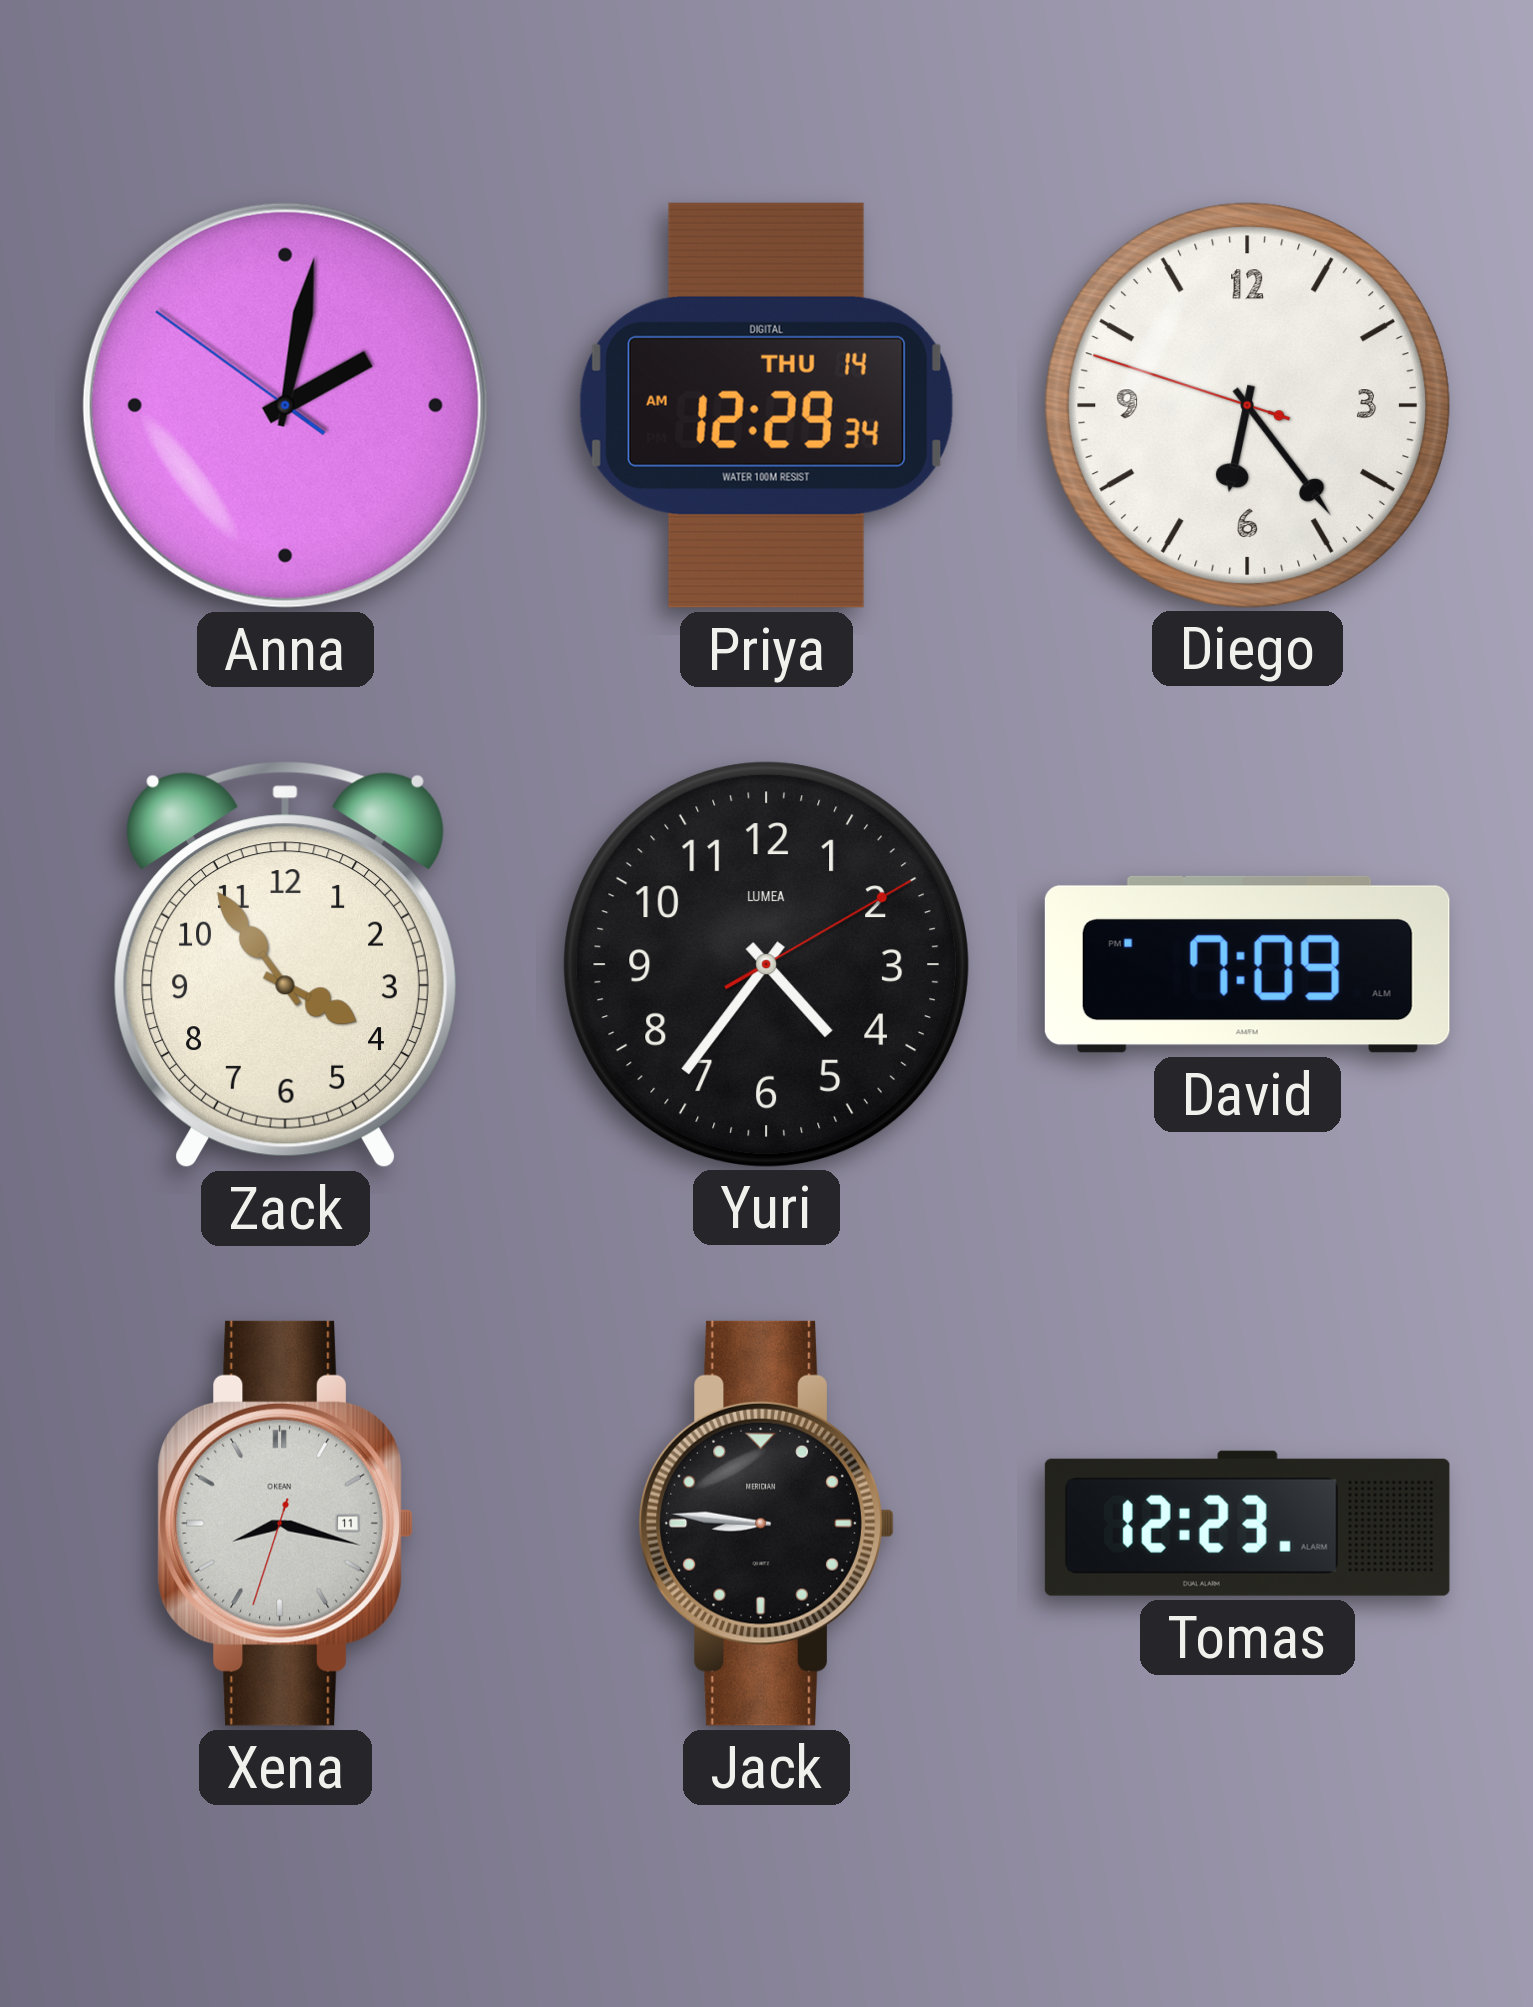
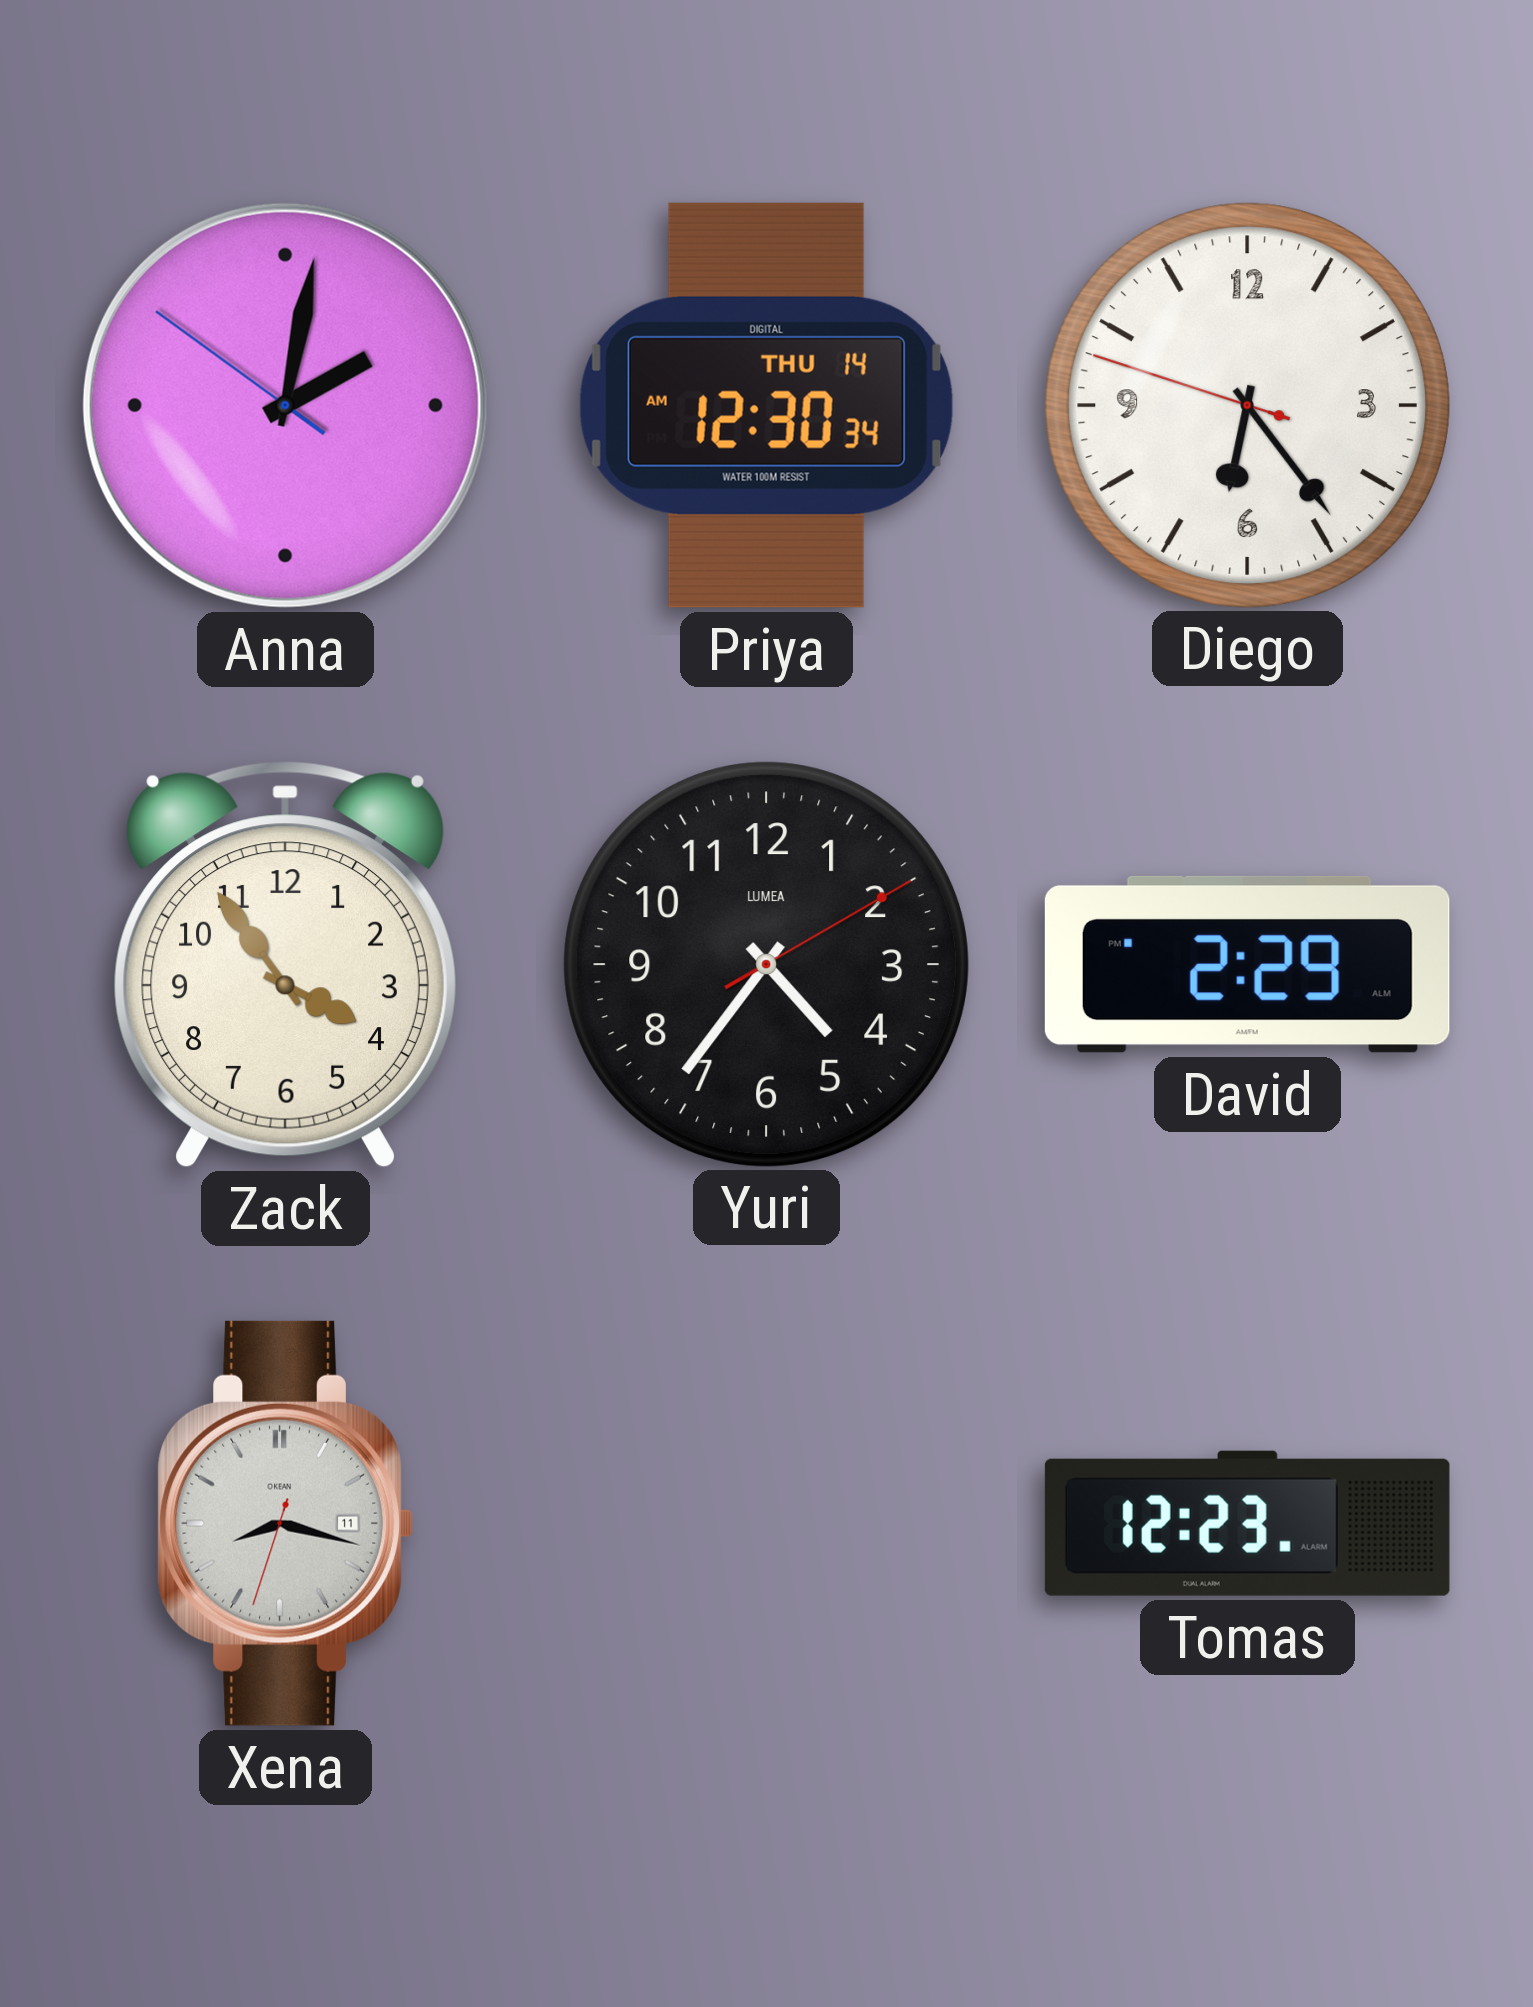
Priya: 12:29 -> 12:30
David: 7:09 -> 2:29
Jack: 8:46 -> none
